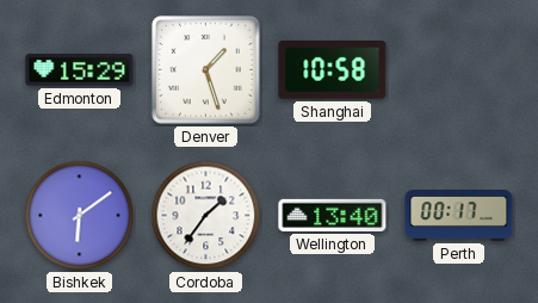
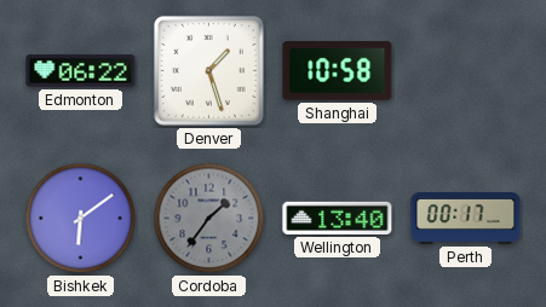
Edmonton: 15:29 -> 06:22
Cordoba dial: white -> grey
